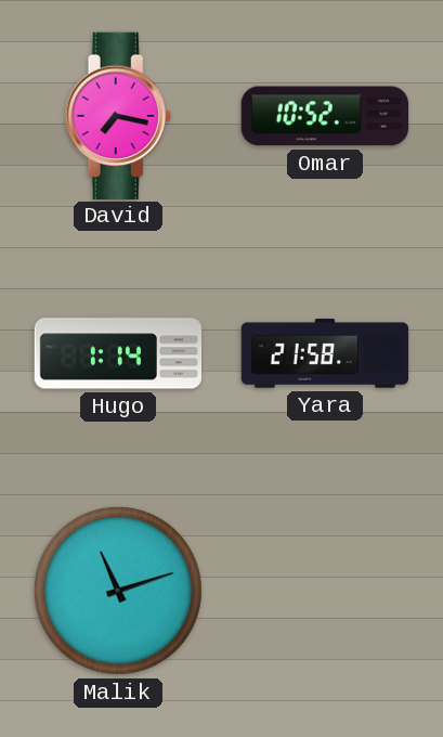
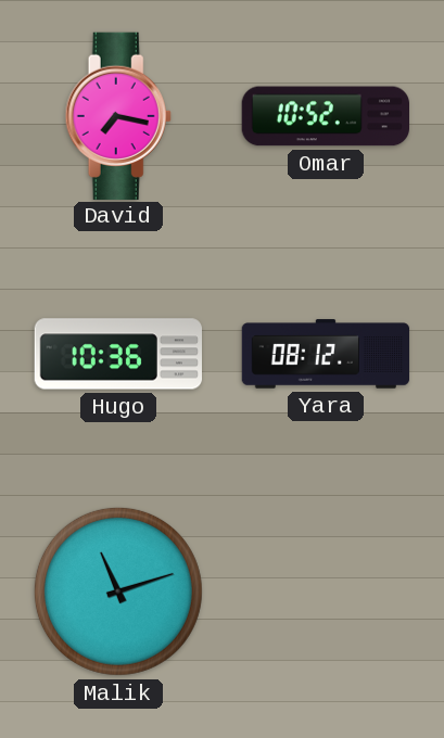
Hugo: 1:14 -> 10:36
Yara: 21:58 -> 08:12
